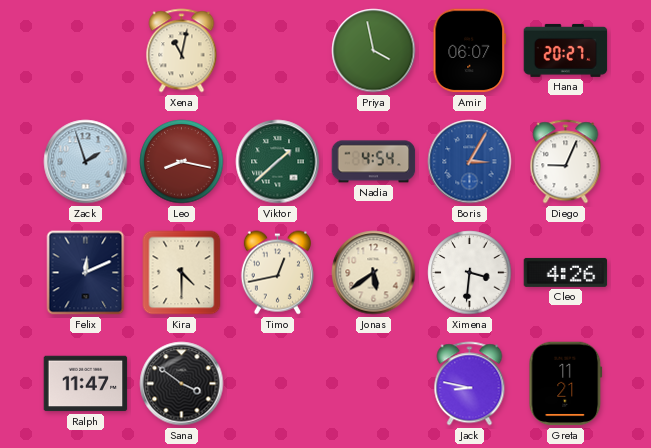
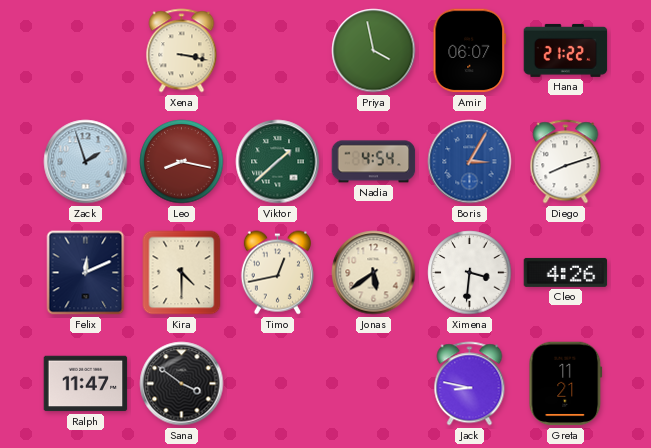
Xena: 11:02 -> 3:17
Hana: 20:27 -> 21:22
Diego: 9:04 -> 8:12
